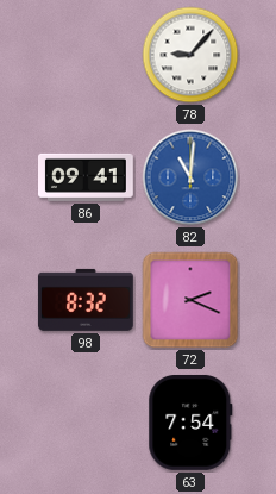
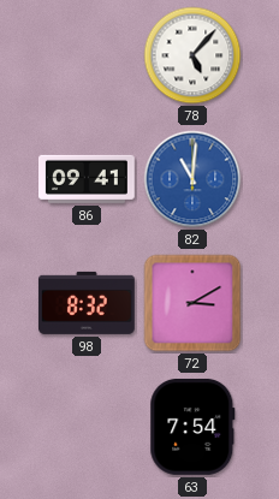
78: 9:07 -> 5:07
72: 2:19 -> 3:10
